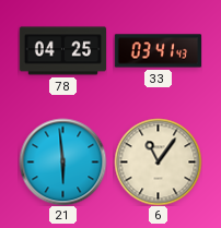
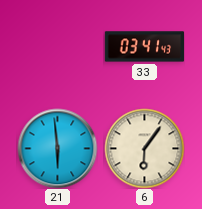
78: 04:25 -> none
6: 11:06 -> 6:06
